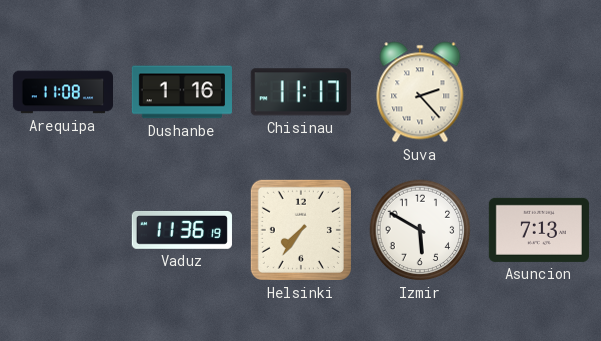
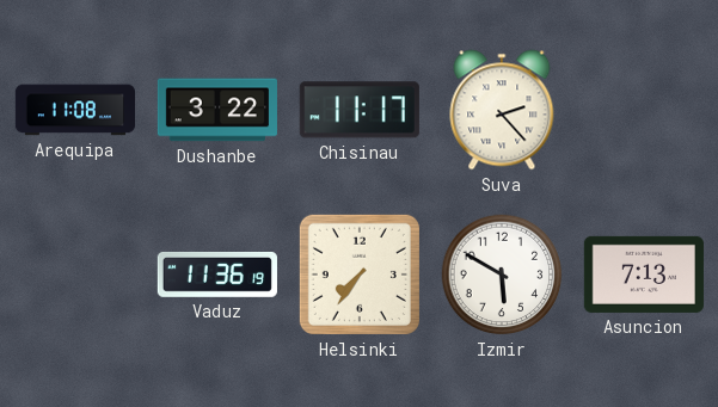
Dushanbe: 1:16 -> 3:22
